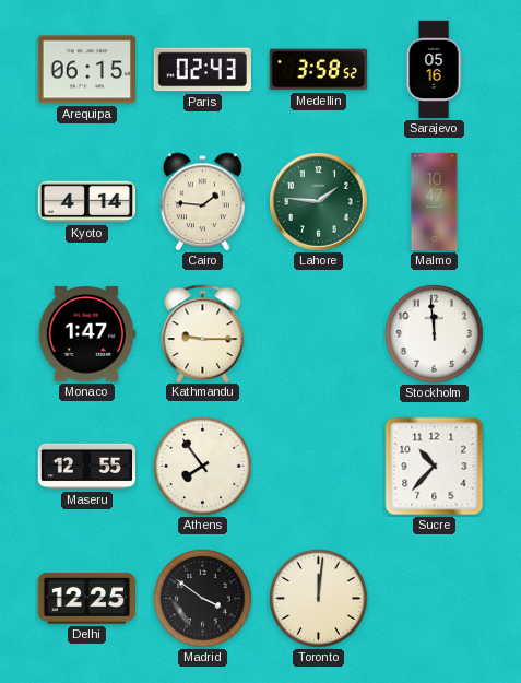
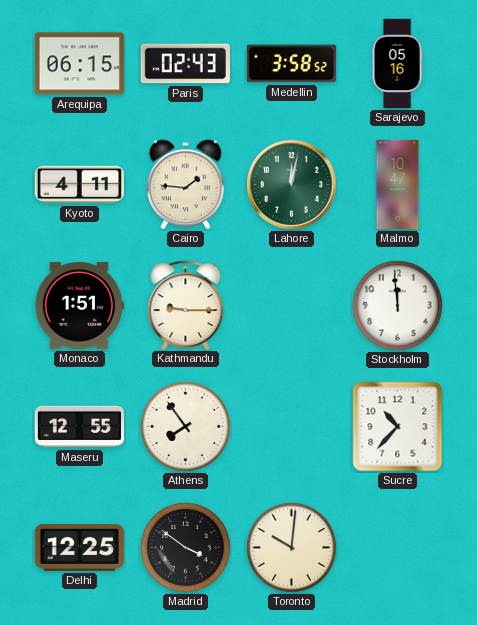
Kyoto: 4:14 -> 4:11
Lahore: 1:46 -> 12:02
Monaco: 1:47 -> 1:51
Toronto: 12:01 -> 10:01
